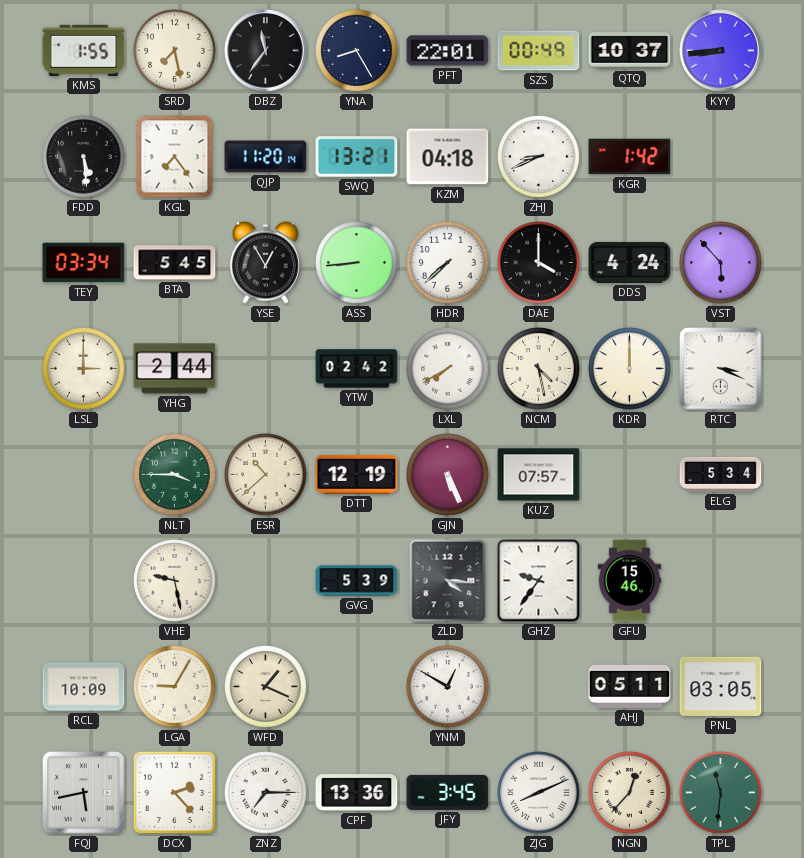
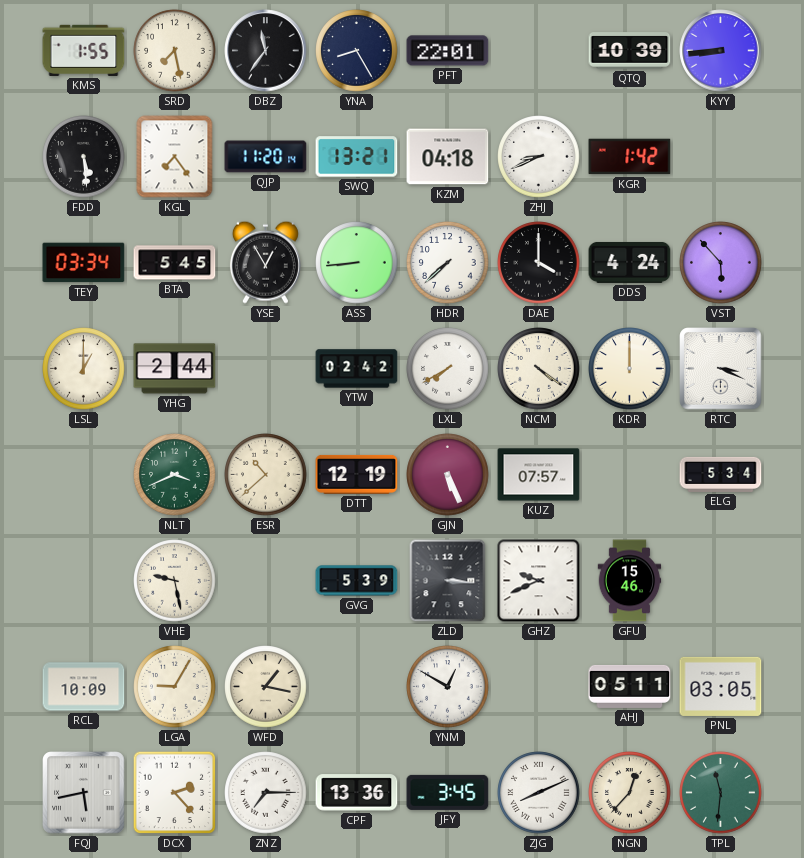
SZS: 00:49 -> none
QTQ: 10:37 -> 10:39
LSL: 3:00 -> 1:00
NCM: 4:28 -> 4:21
NLT: 3:45 -> 3:41
ZLD: 4:16 -> 3:16
GHZ: 9:36 -> 9:41
WFD: 1:19 -> 1:17
